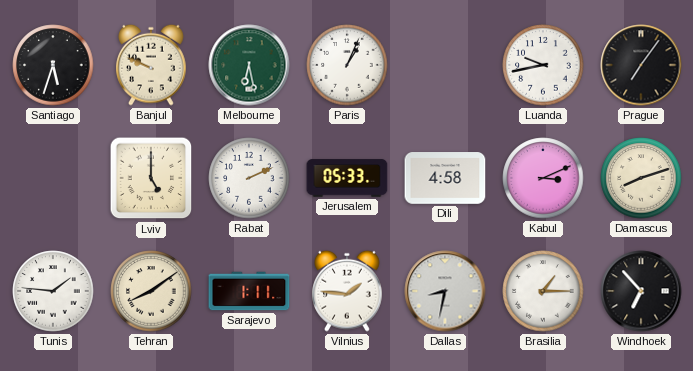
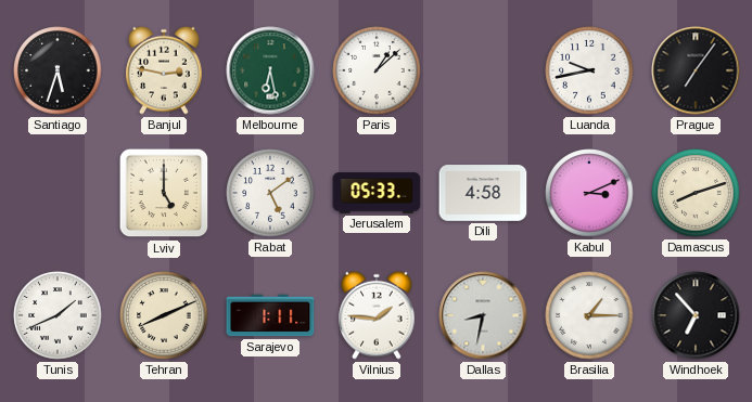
Banjul: 9:49 -> 2:47
Paris: 1:04 -> 1:08
Rabat: 2:11 -> 5:09
Tunis: 1:46 -> 1:41
Tehran: 8:09 -> 8:11
